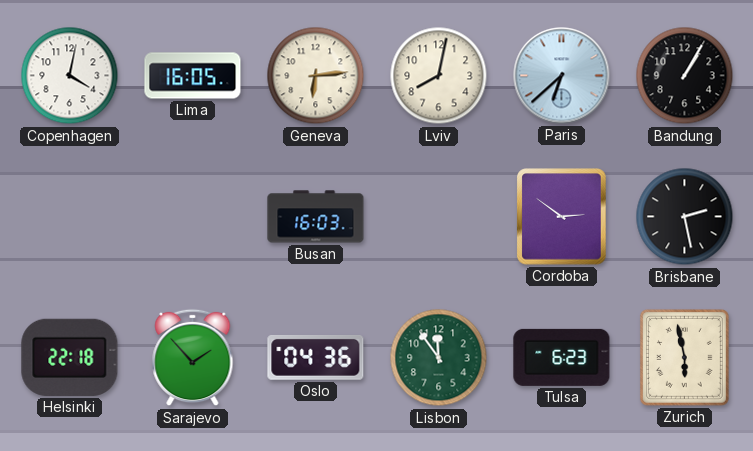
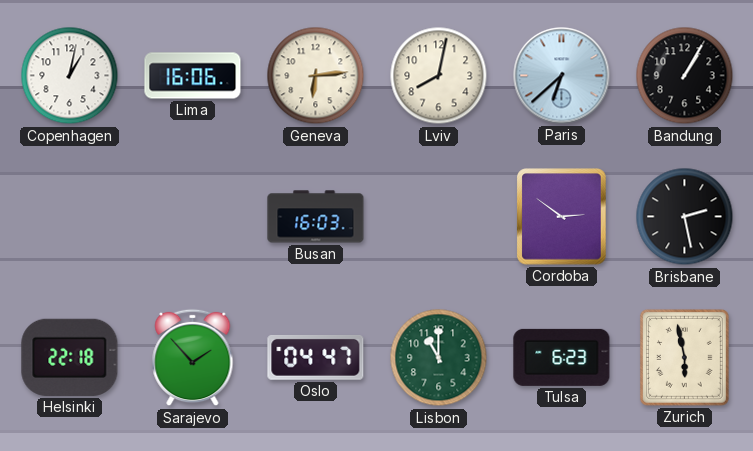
Copenhagen: 4:02 -> 1:02
Lima: 16:05 -> 16:06
Oslo: 04:36 -> 04:47
Lisbon: 11:54 -> 11:00
